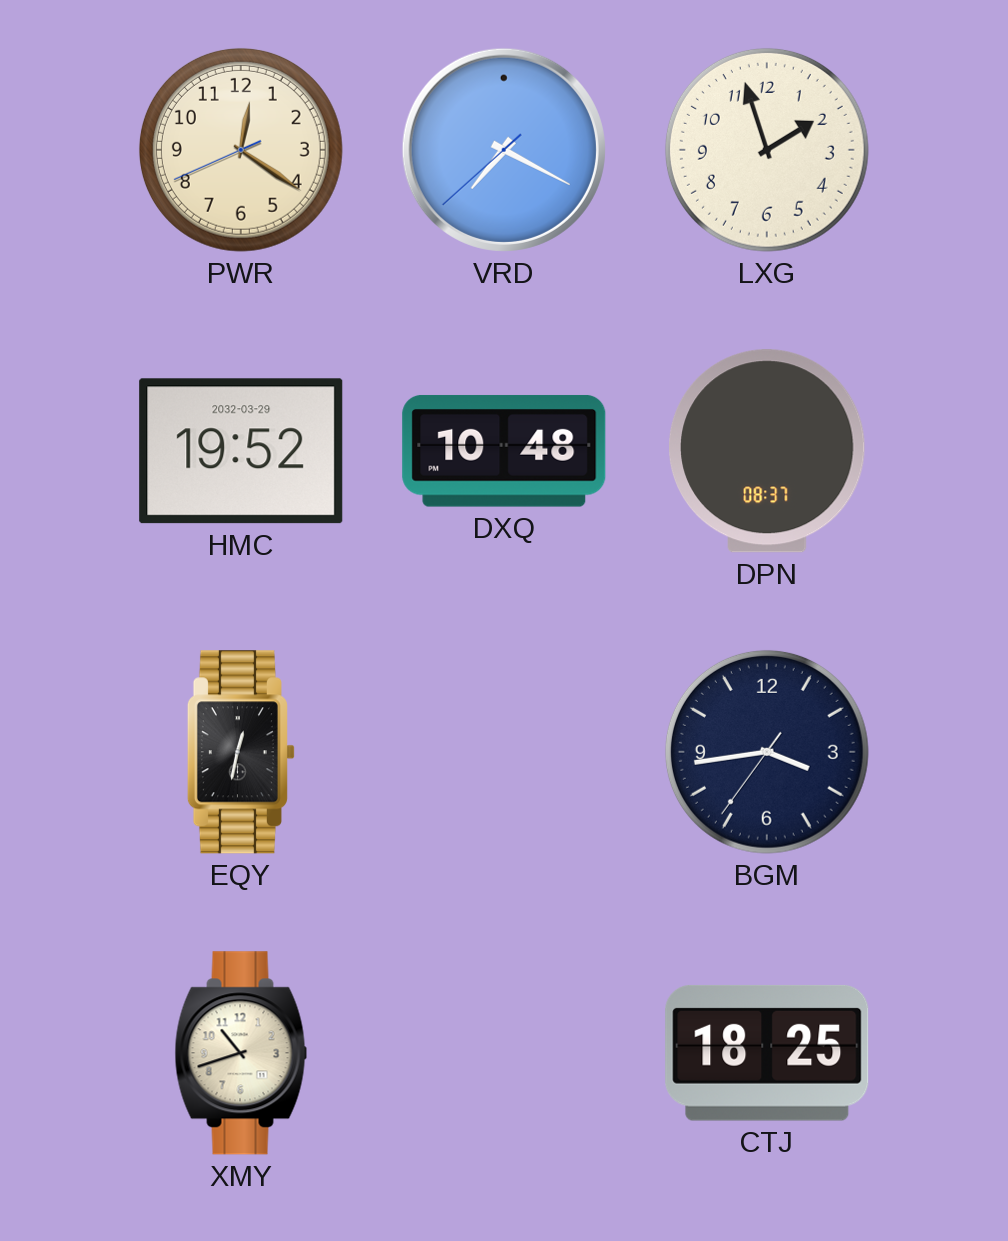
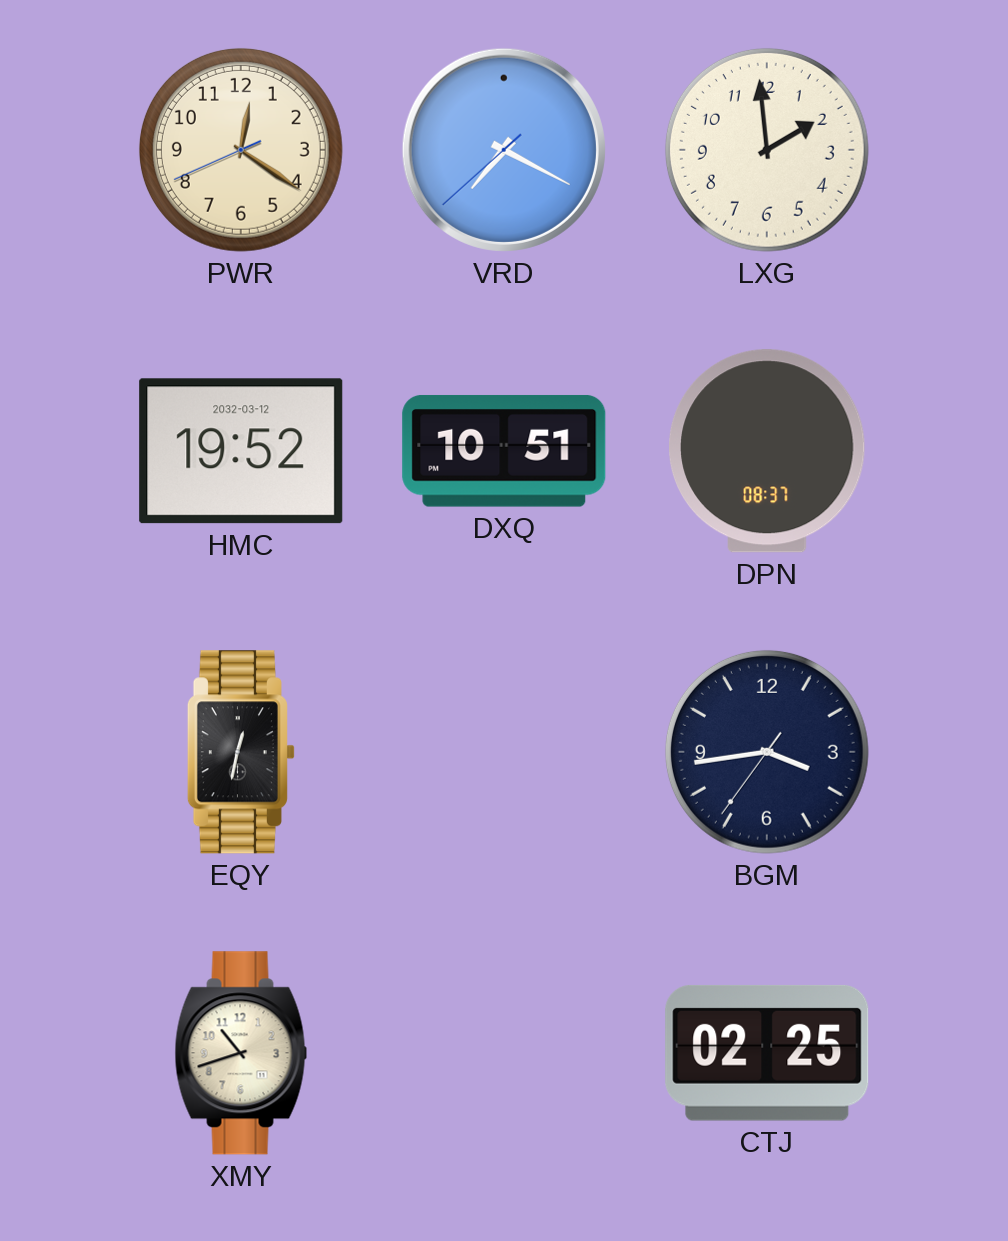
LXG: 1:57 -> 1:59
HMC date: 2032-03-29 -> 2032-03-12
DXQ: 10:48 -> 10:51
CTJ: 18:25 -> 02:25
